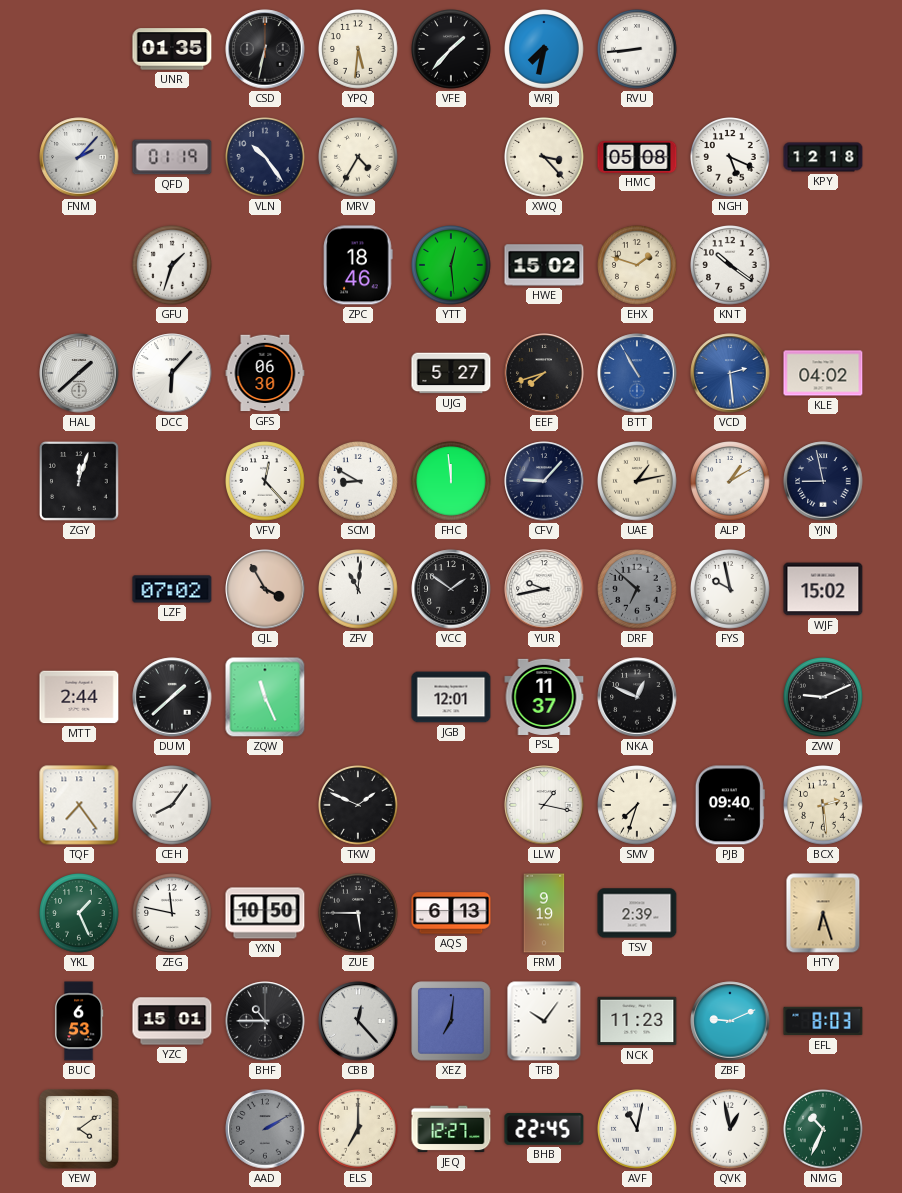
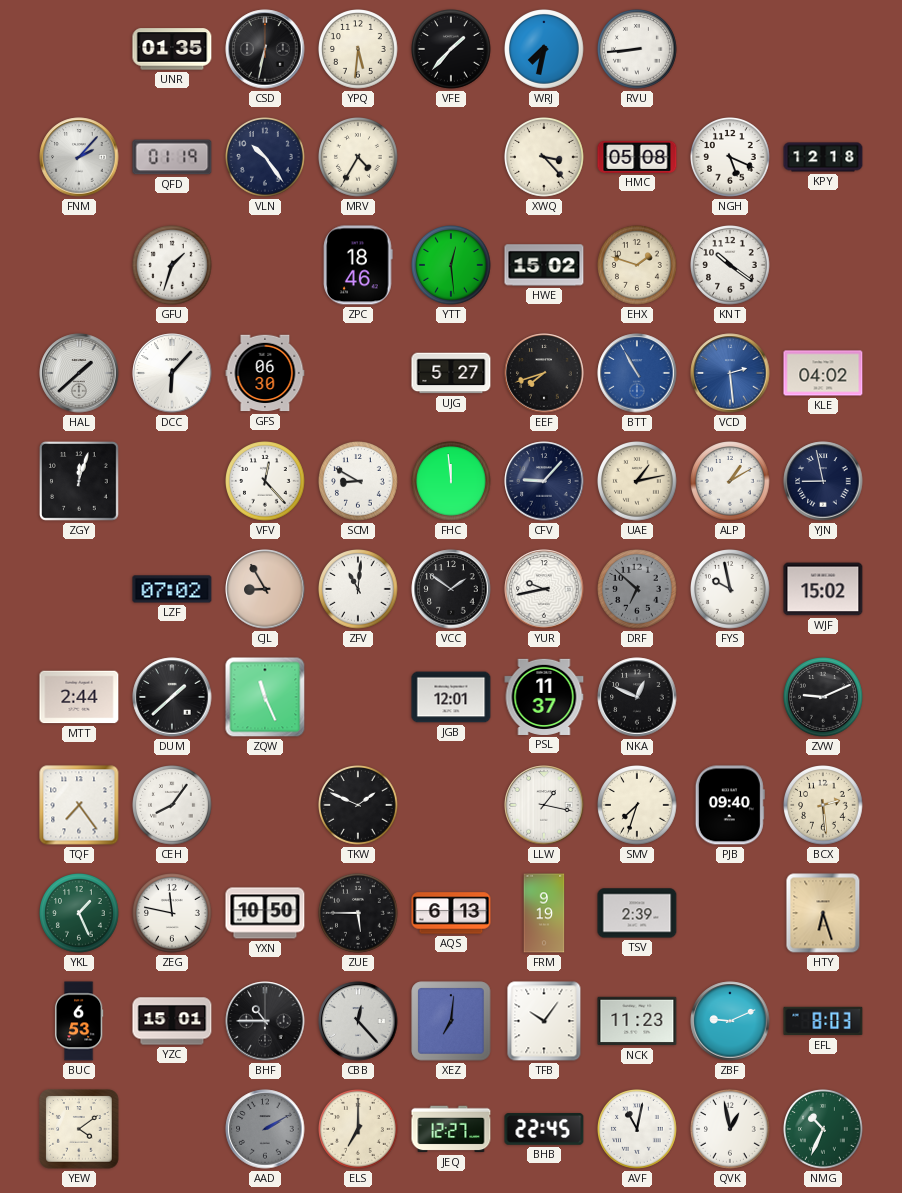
CJL: 3:55 -> 8:55
